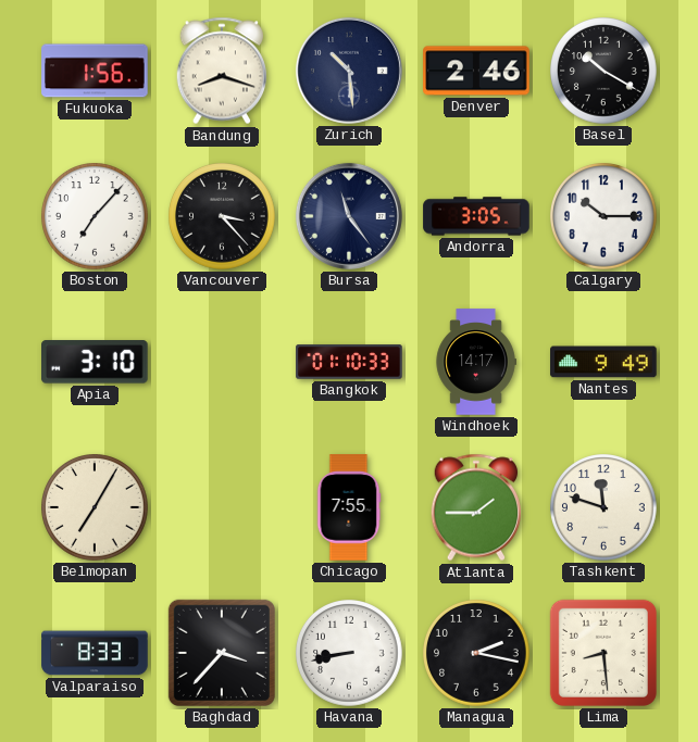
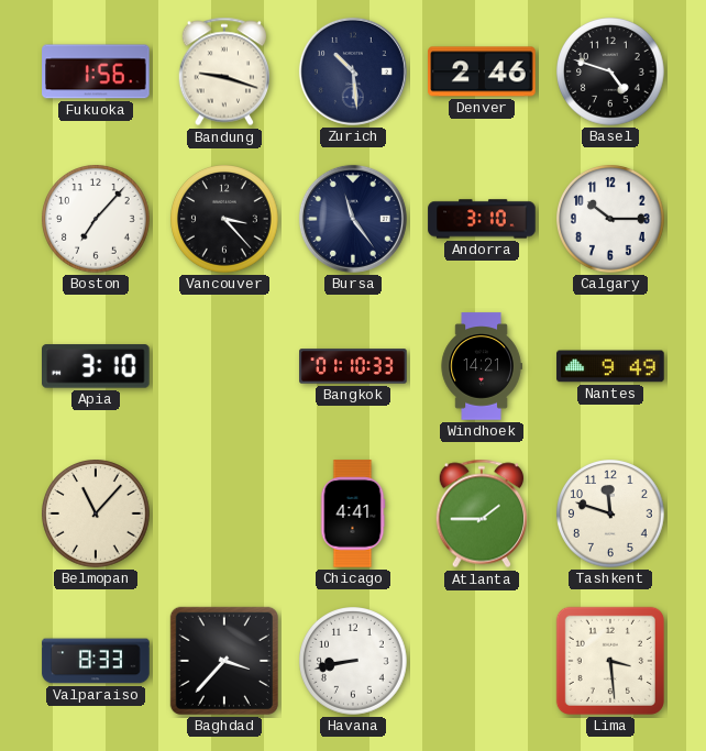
Bandung: 8:18 -> 9:18
Basel: 10:20 -> 4:48
Andorra: 3:05 -> 3:10
Windhoek: 14:17 -> 14:21
Belmopan: 7:05 -> 11:07
Chicago: 7:55 -> 4:41
Managua: 2:17 -> none
Lima: 8:29 -> 3:29
